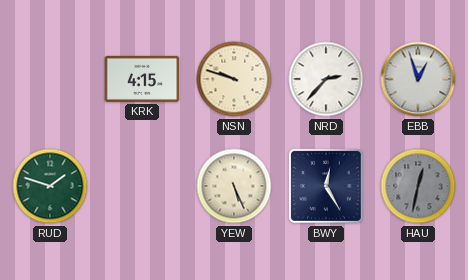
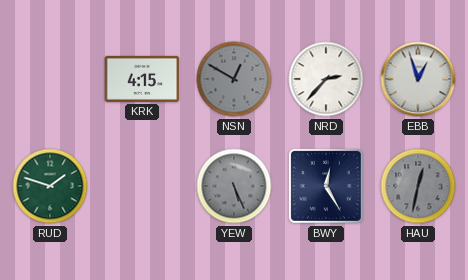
NSN: 9:48 -> 12:50
NSN dial: cream -> grey
YEW dial: cream -> grey
